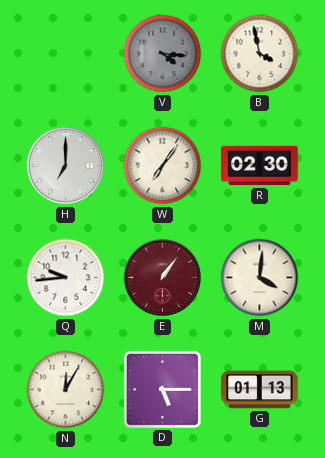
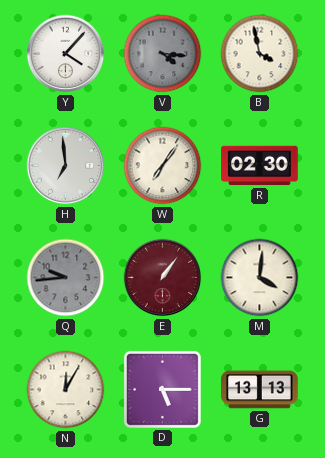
Y: none -> 4:07
H: 7:00 -> 6:59
Q dial: white -> grey
G: 01:13 -> 13:13
